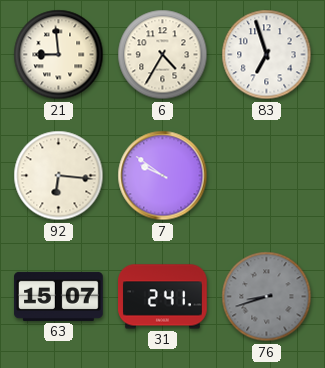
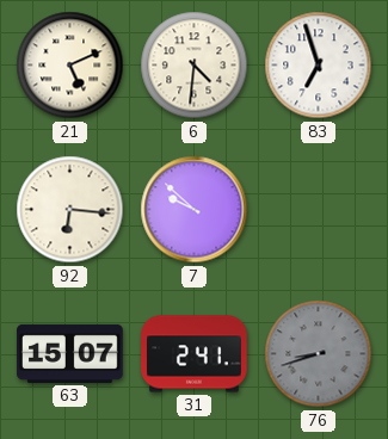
21: 8:59 -> 5:11
6: 4:35 -> 4:31
7: 9:51 -> 9:52
